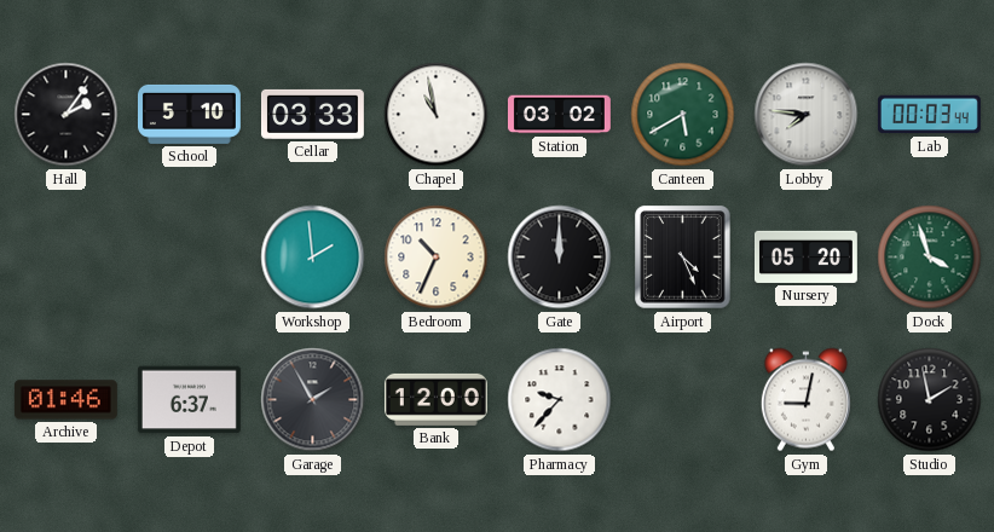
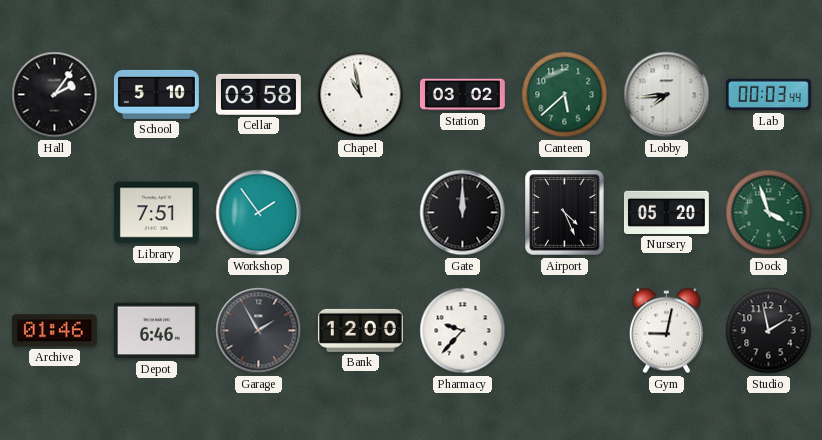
Cellar: 03:33 -> 03:58
Canteen: 5:40 -> 5:38
Lobby: 7:46 -> 7:44
Library: none -> 7:51
Workshop: 1:59 -> 1:54
Bedroom: 10:34 -> none
Depot: 6:37 -> 6:46
